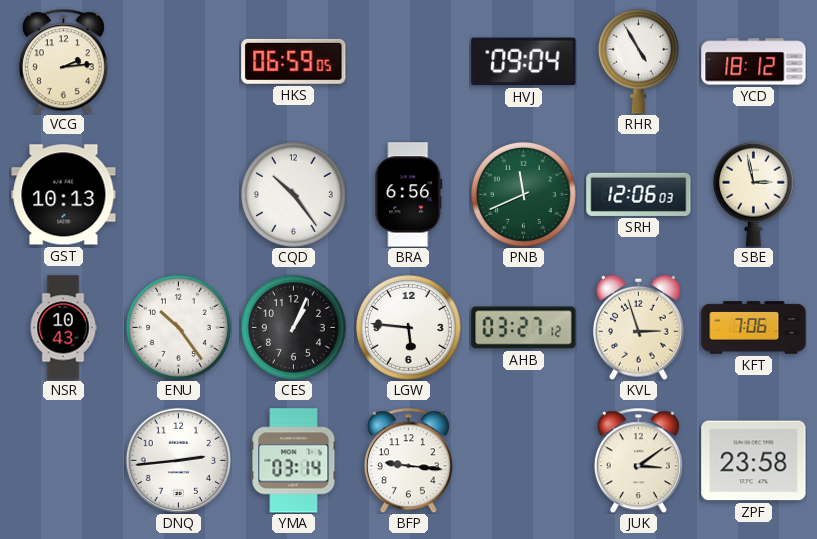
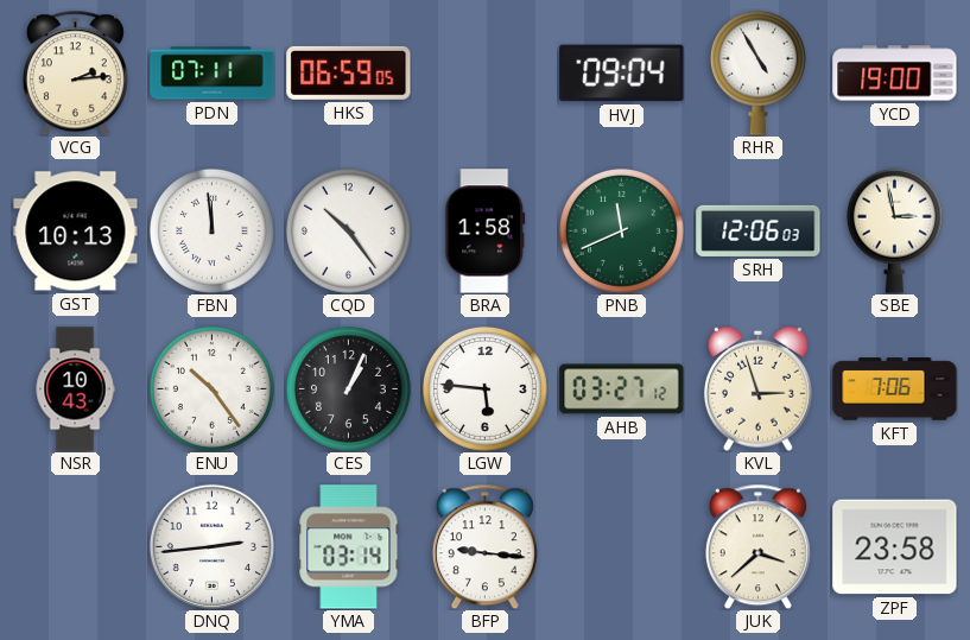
PDN: none -> 07:11
YCD: 18:12 -> 19:00
FBN: none -> 11:59
BRA: 6:56 -> 1:58
JUK: 3:09 -> 3:38
